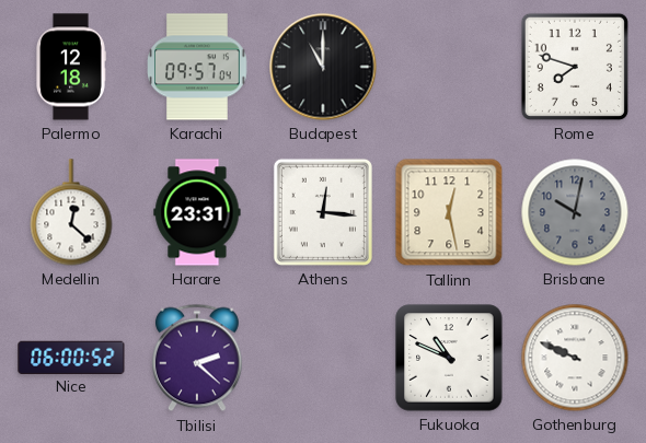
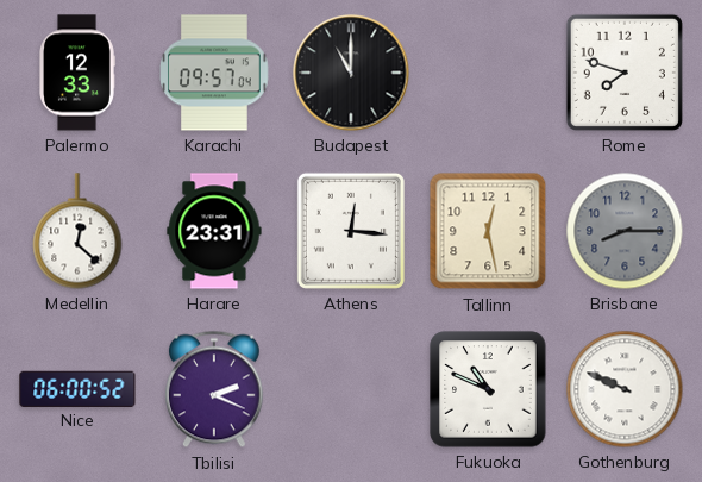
Palermo: 12:18 -> 12:33
Brisbane: 10:02 -> 8:15
Tbilisi: 2:22 -> 2:19
